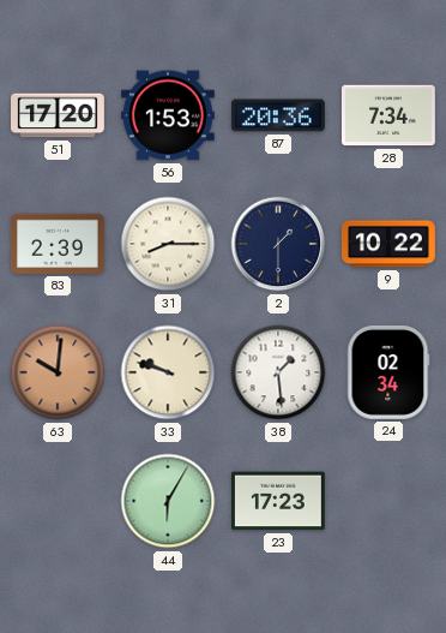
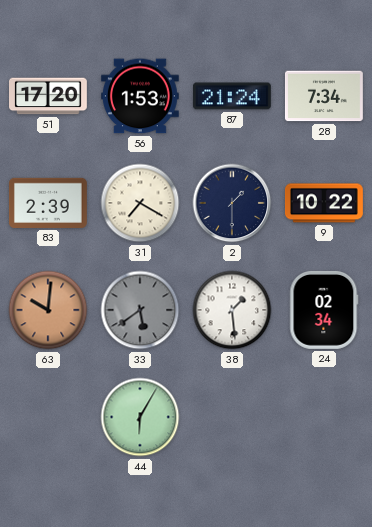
87: 20:36 -> 21:24
31: 8:15 -> 7:20
33: 9:48 -> 5:39
33 dial: cream -> grey
23: 17:23 -> none
